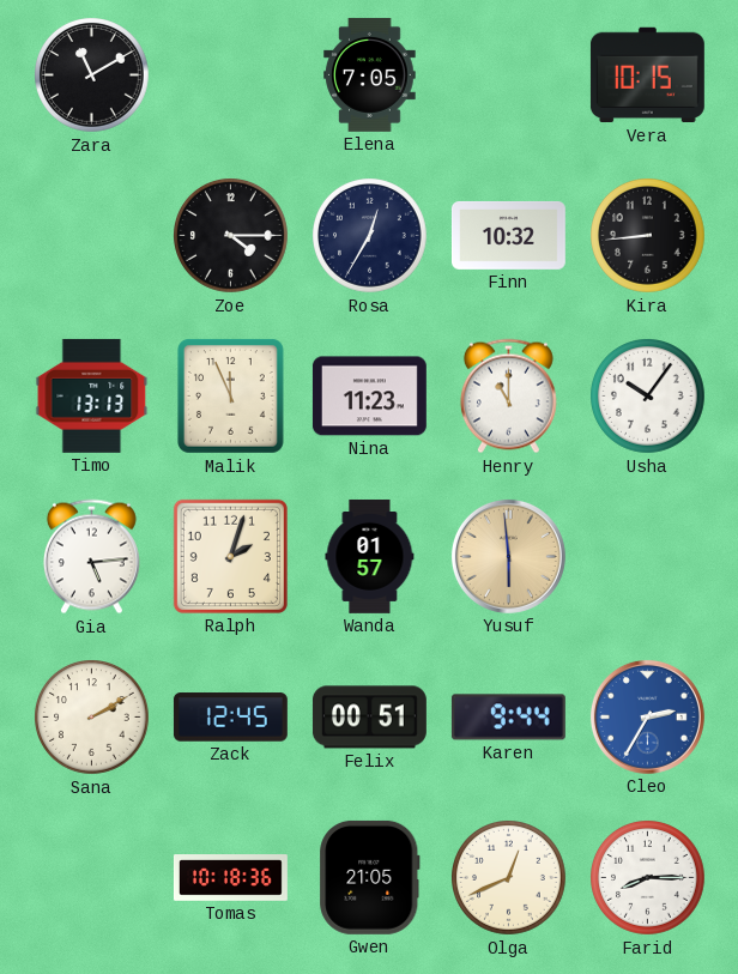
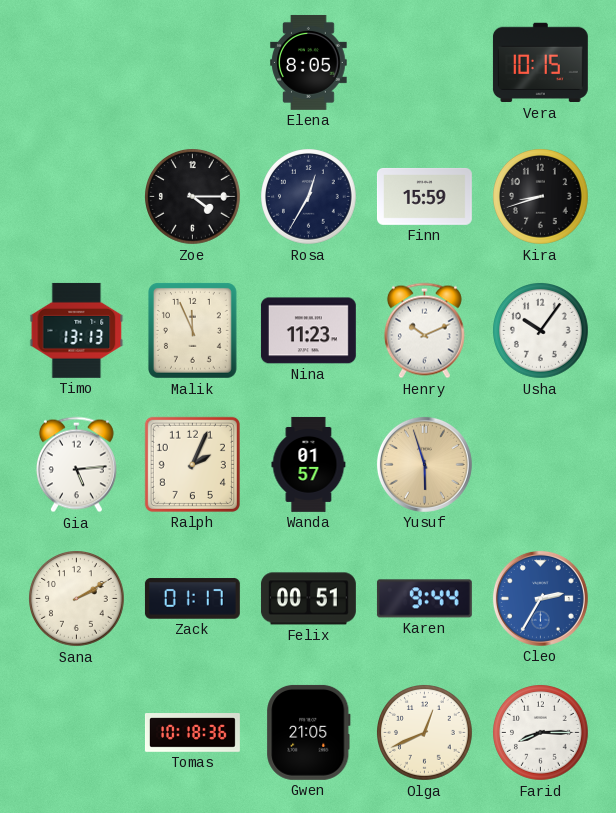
Zara: 11:10 -> none
Elena: 7:05 -> 8:05
Finn: 10:32 -> 15:59
Kira: 8:44 -> 8:42
Henry: 11:00 -> 10:11
Ralph: 2:03 -> 2:04
Yusuf: 5:59 -> 5:57
Zack: 12:45 -> 01:17
